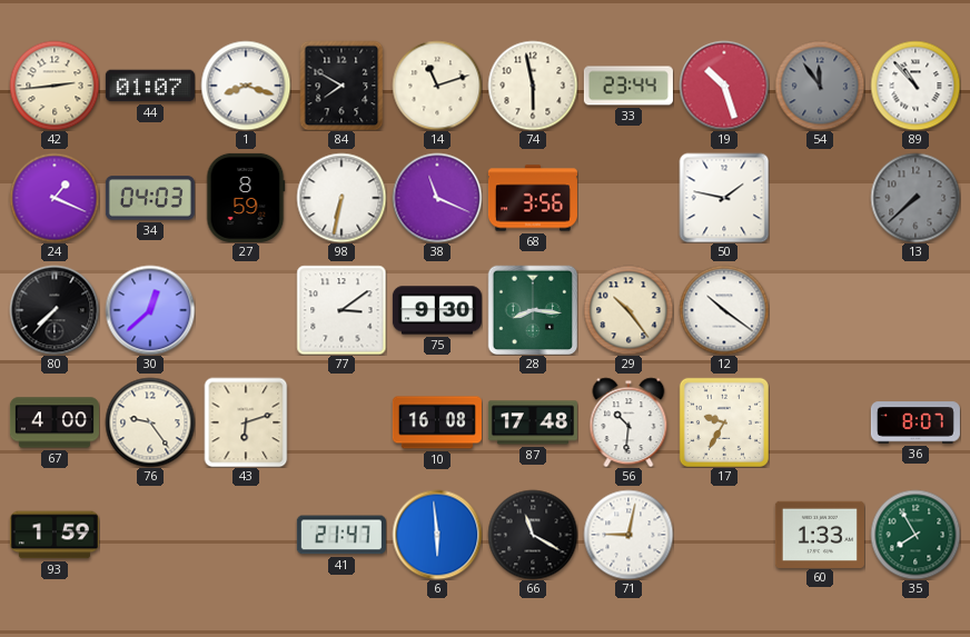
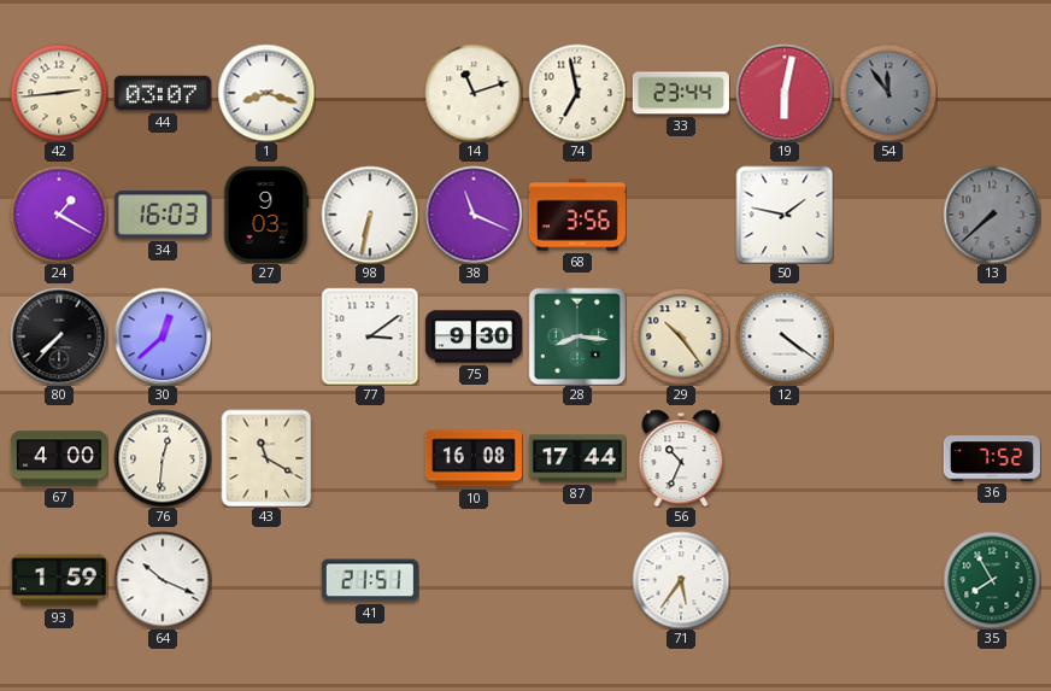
44: 01:07 -> 03:07
84: 7:50 -> none
74: 5:58 -> 6:58
19: 10:27 -> 6:02
89: 10:53 -> none
24: 1:19 -> 1:20
34: 04:03 -> 16:03
27: 8:59 -> 9:03
12: 10:21 -> 4:21
76: 9:24 -> 12:31
43: 6:12 -> 11:20
87: 17:48 -> 17:44
56: 10:31 -> 10:34
17: 9:35 -> none
36: 8:07 -> 7:52
64: none -> 10:19
41: 21:47 -> 21:51
6: 5:59 -> none
66: 11:20 -> none
71: 9:02 -> 5:36
60: 1:33 -> none
